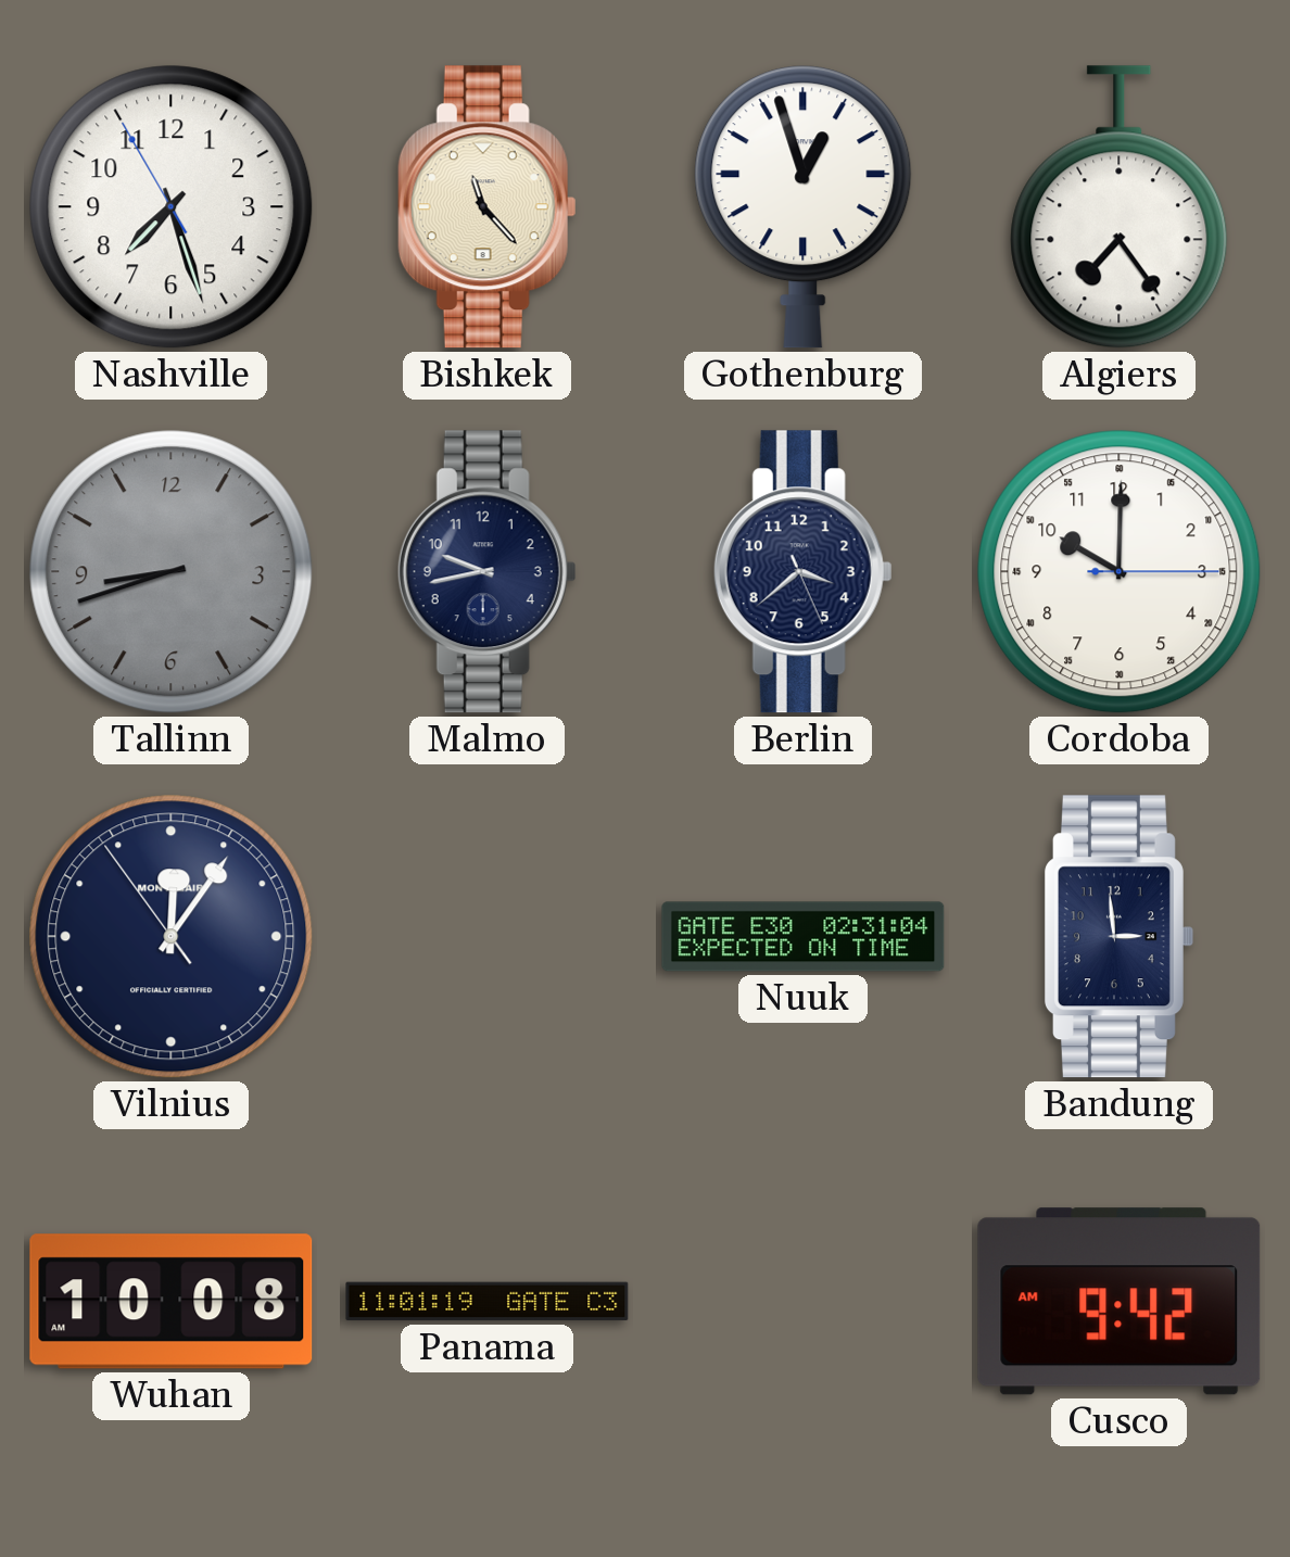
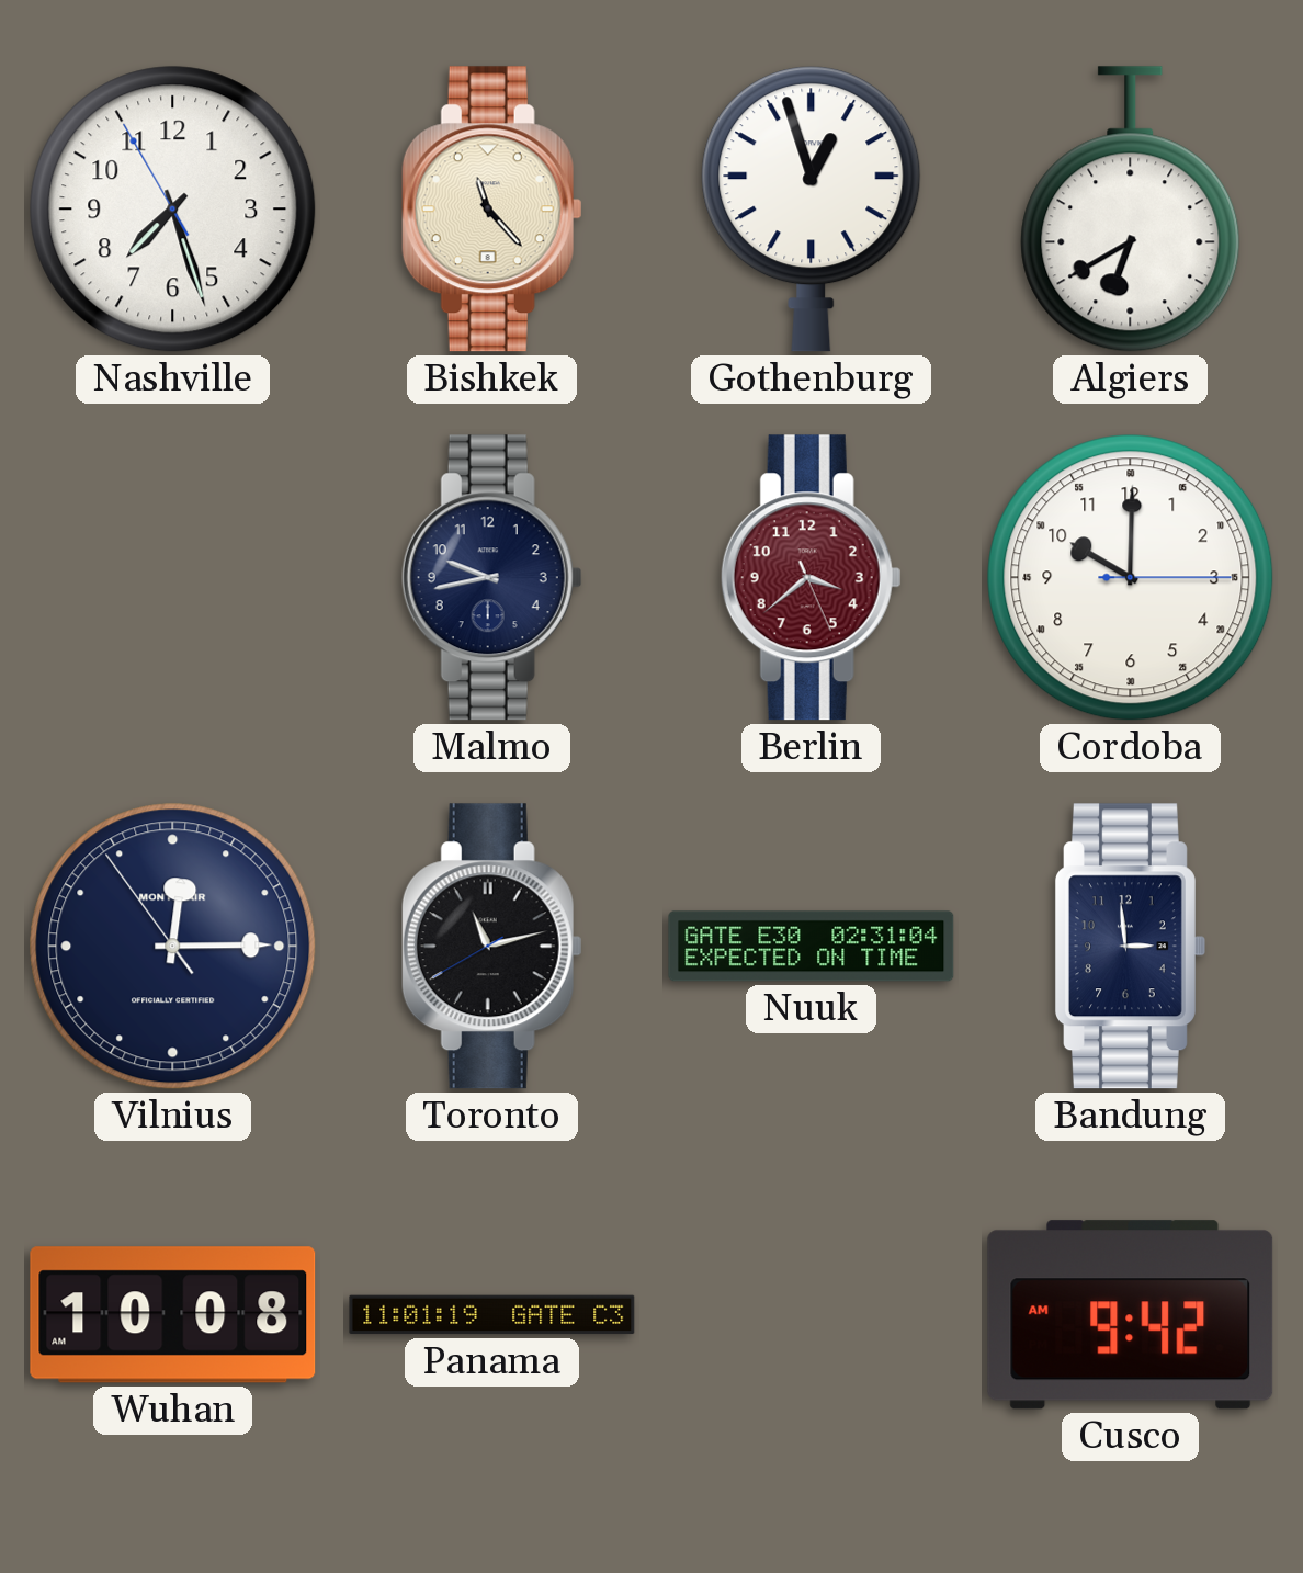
Algiers: 7:24 -> 6:40
Tallinn: 8:42 -> none
Berlin dial: navy -> burgundy
Vilnius: 12:05 -> 12:14
Toronto: none -> 11:12
